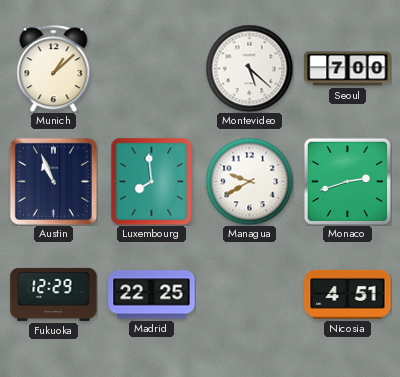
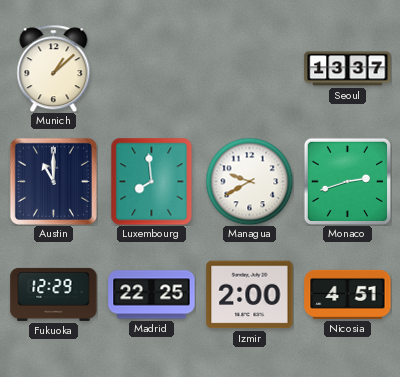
Montevideo: 5:22 -> none
Seoul: 7:00 -> 13:37
Austin: 10:56 -> 11:00
Izmir: none -> 2:00
